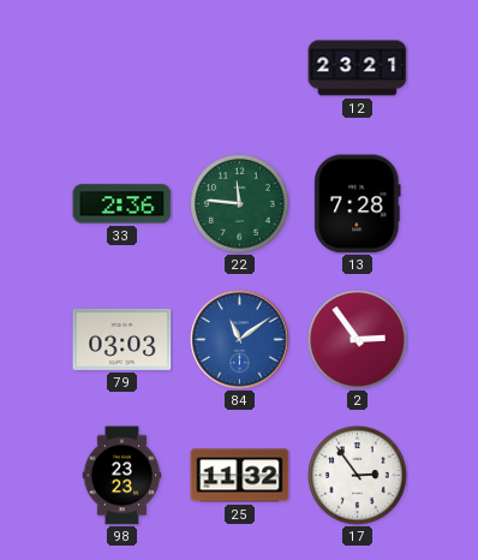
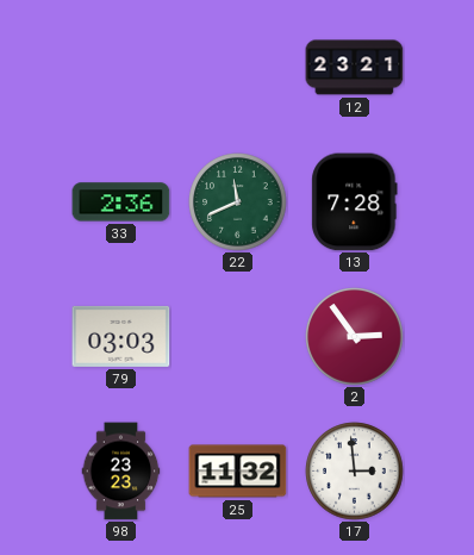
22: 11:46 -> 11:41
84: 11:09 -> none
17: 2:54 -> 2:59
